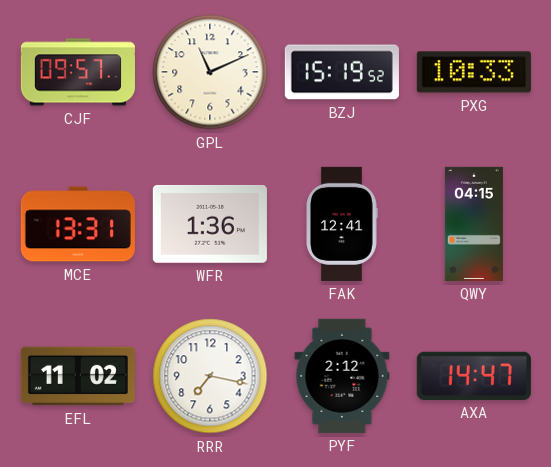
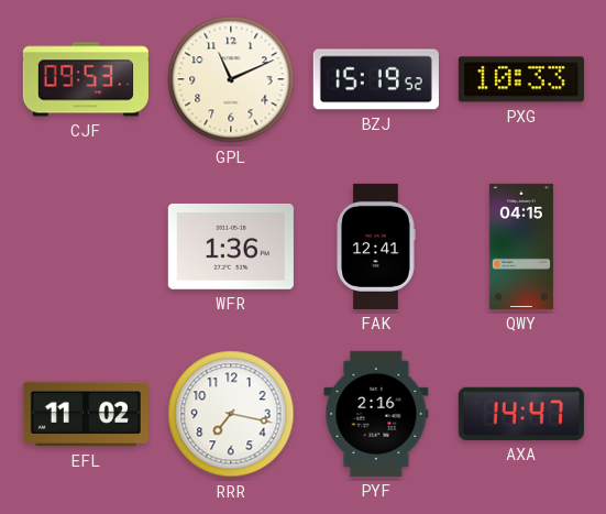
CJF: 09:57 -> 09:53
MCE: 13:31 -> none
PYF: 2:12 -> 2:16
